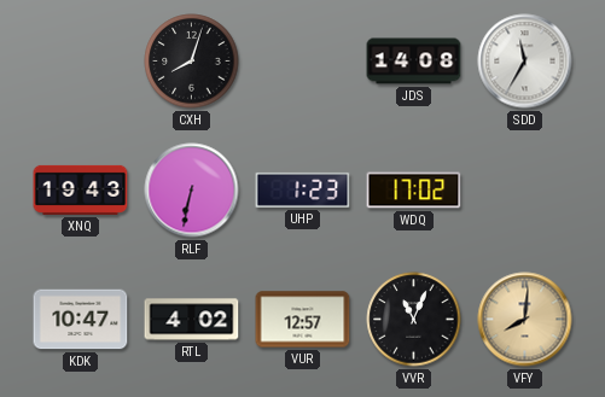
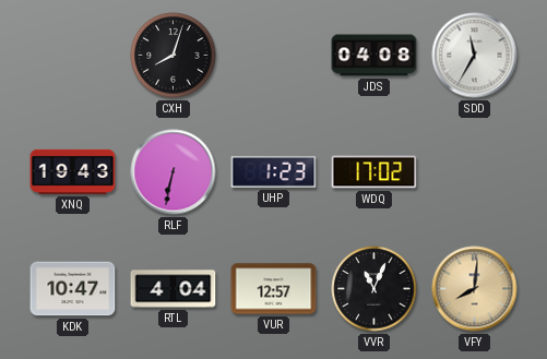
JDS: 14:08 -> 04:08
RTL: 4:02 -> 4:04
